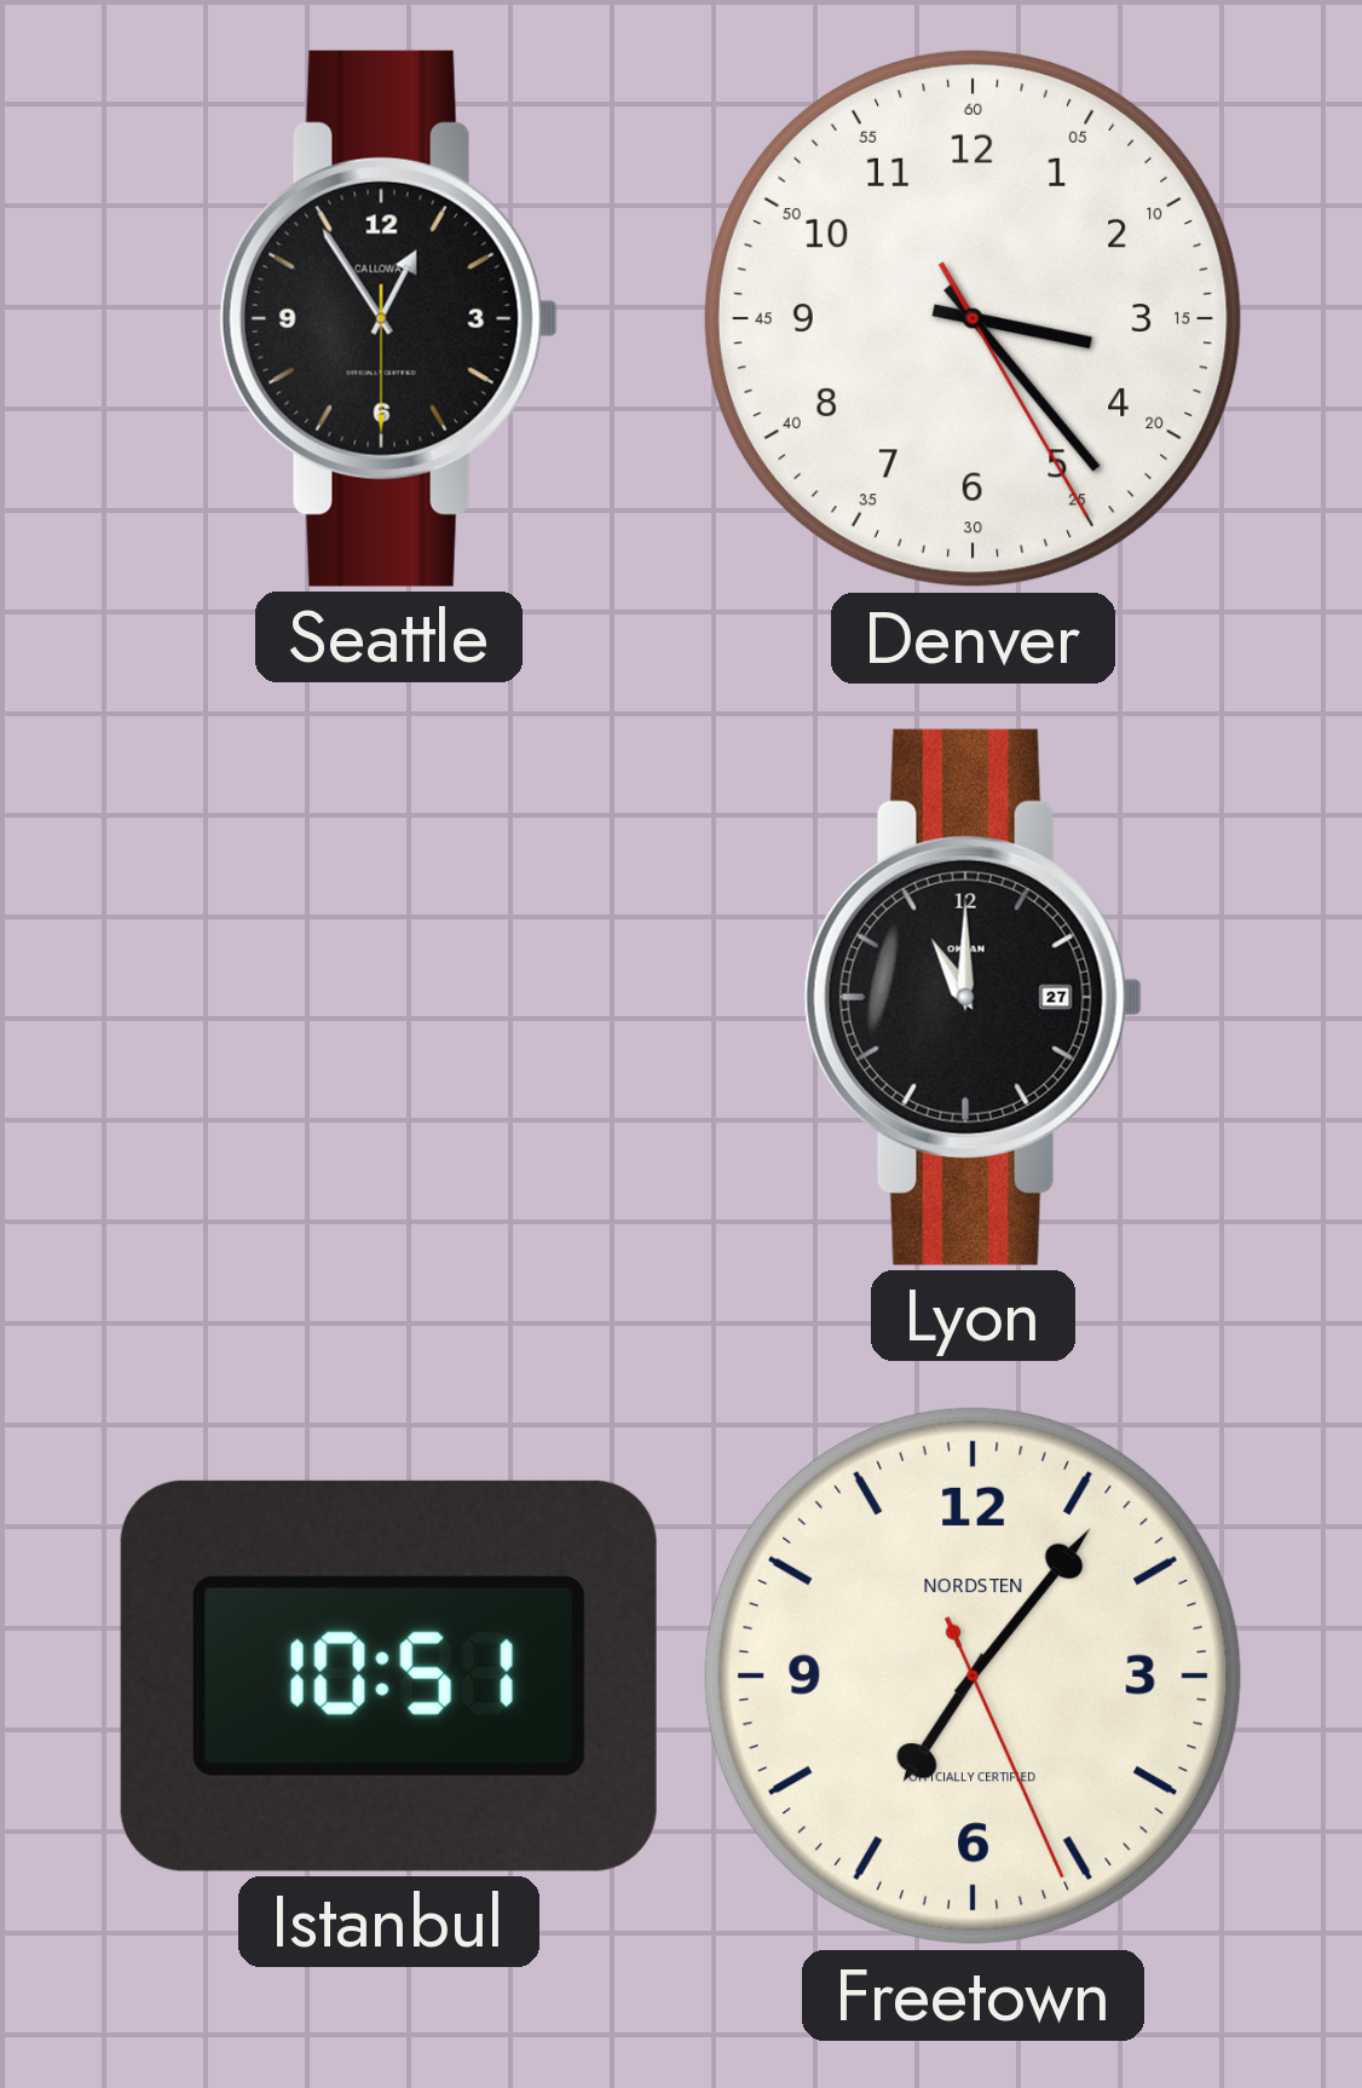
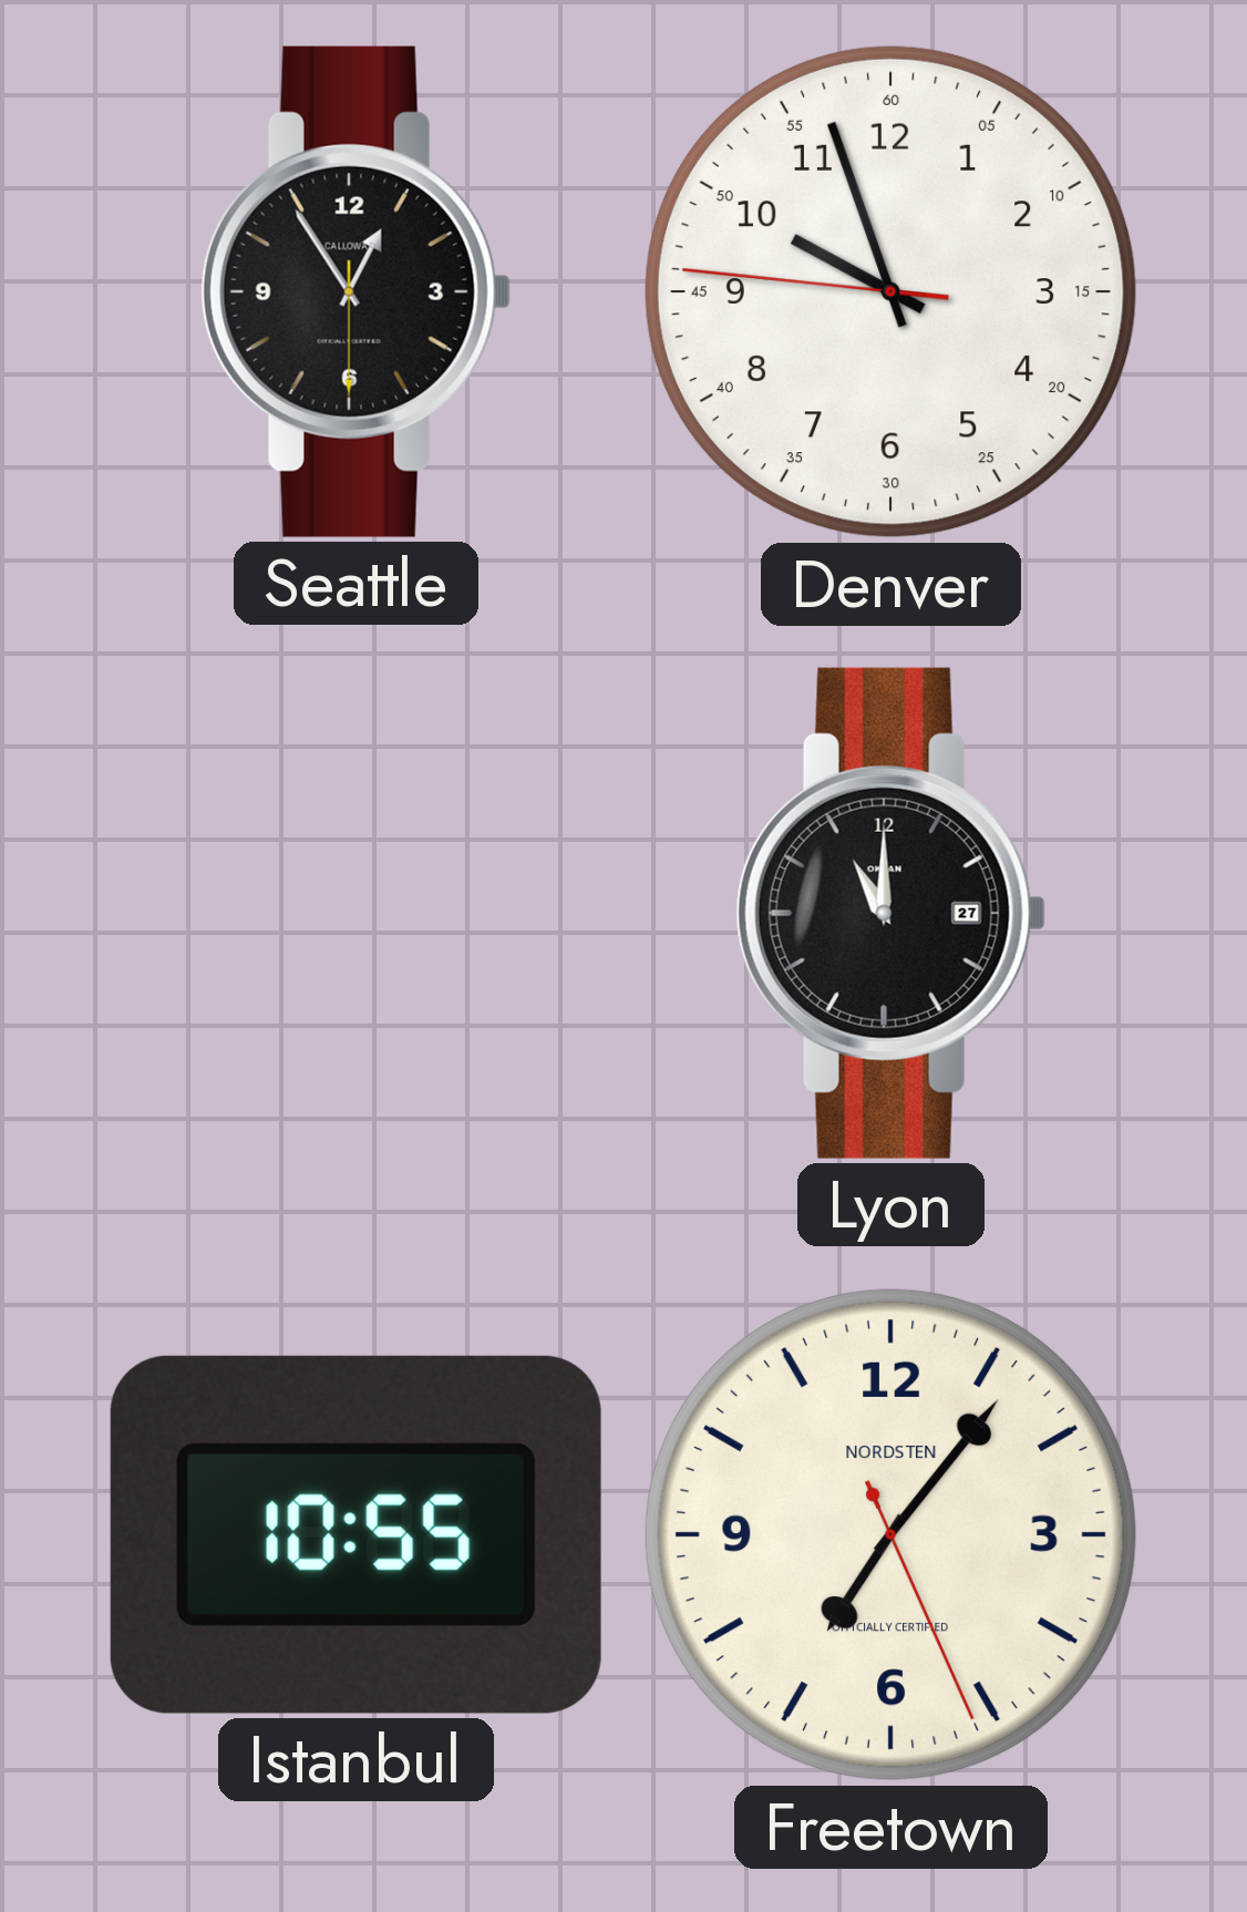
Denver: 3:23 -> 9:56
Istanbul: 10:51 -> 10:55
